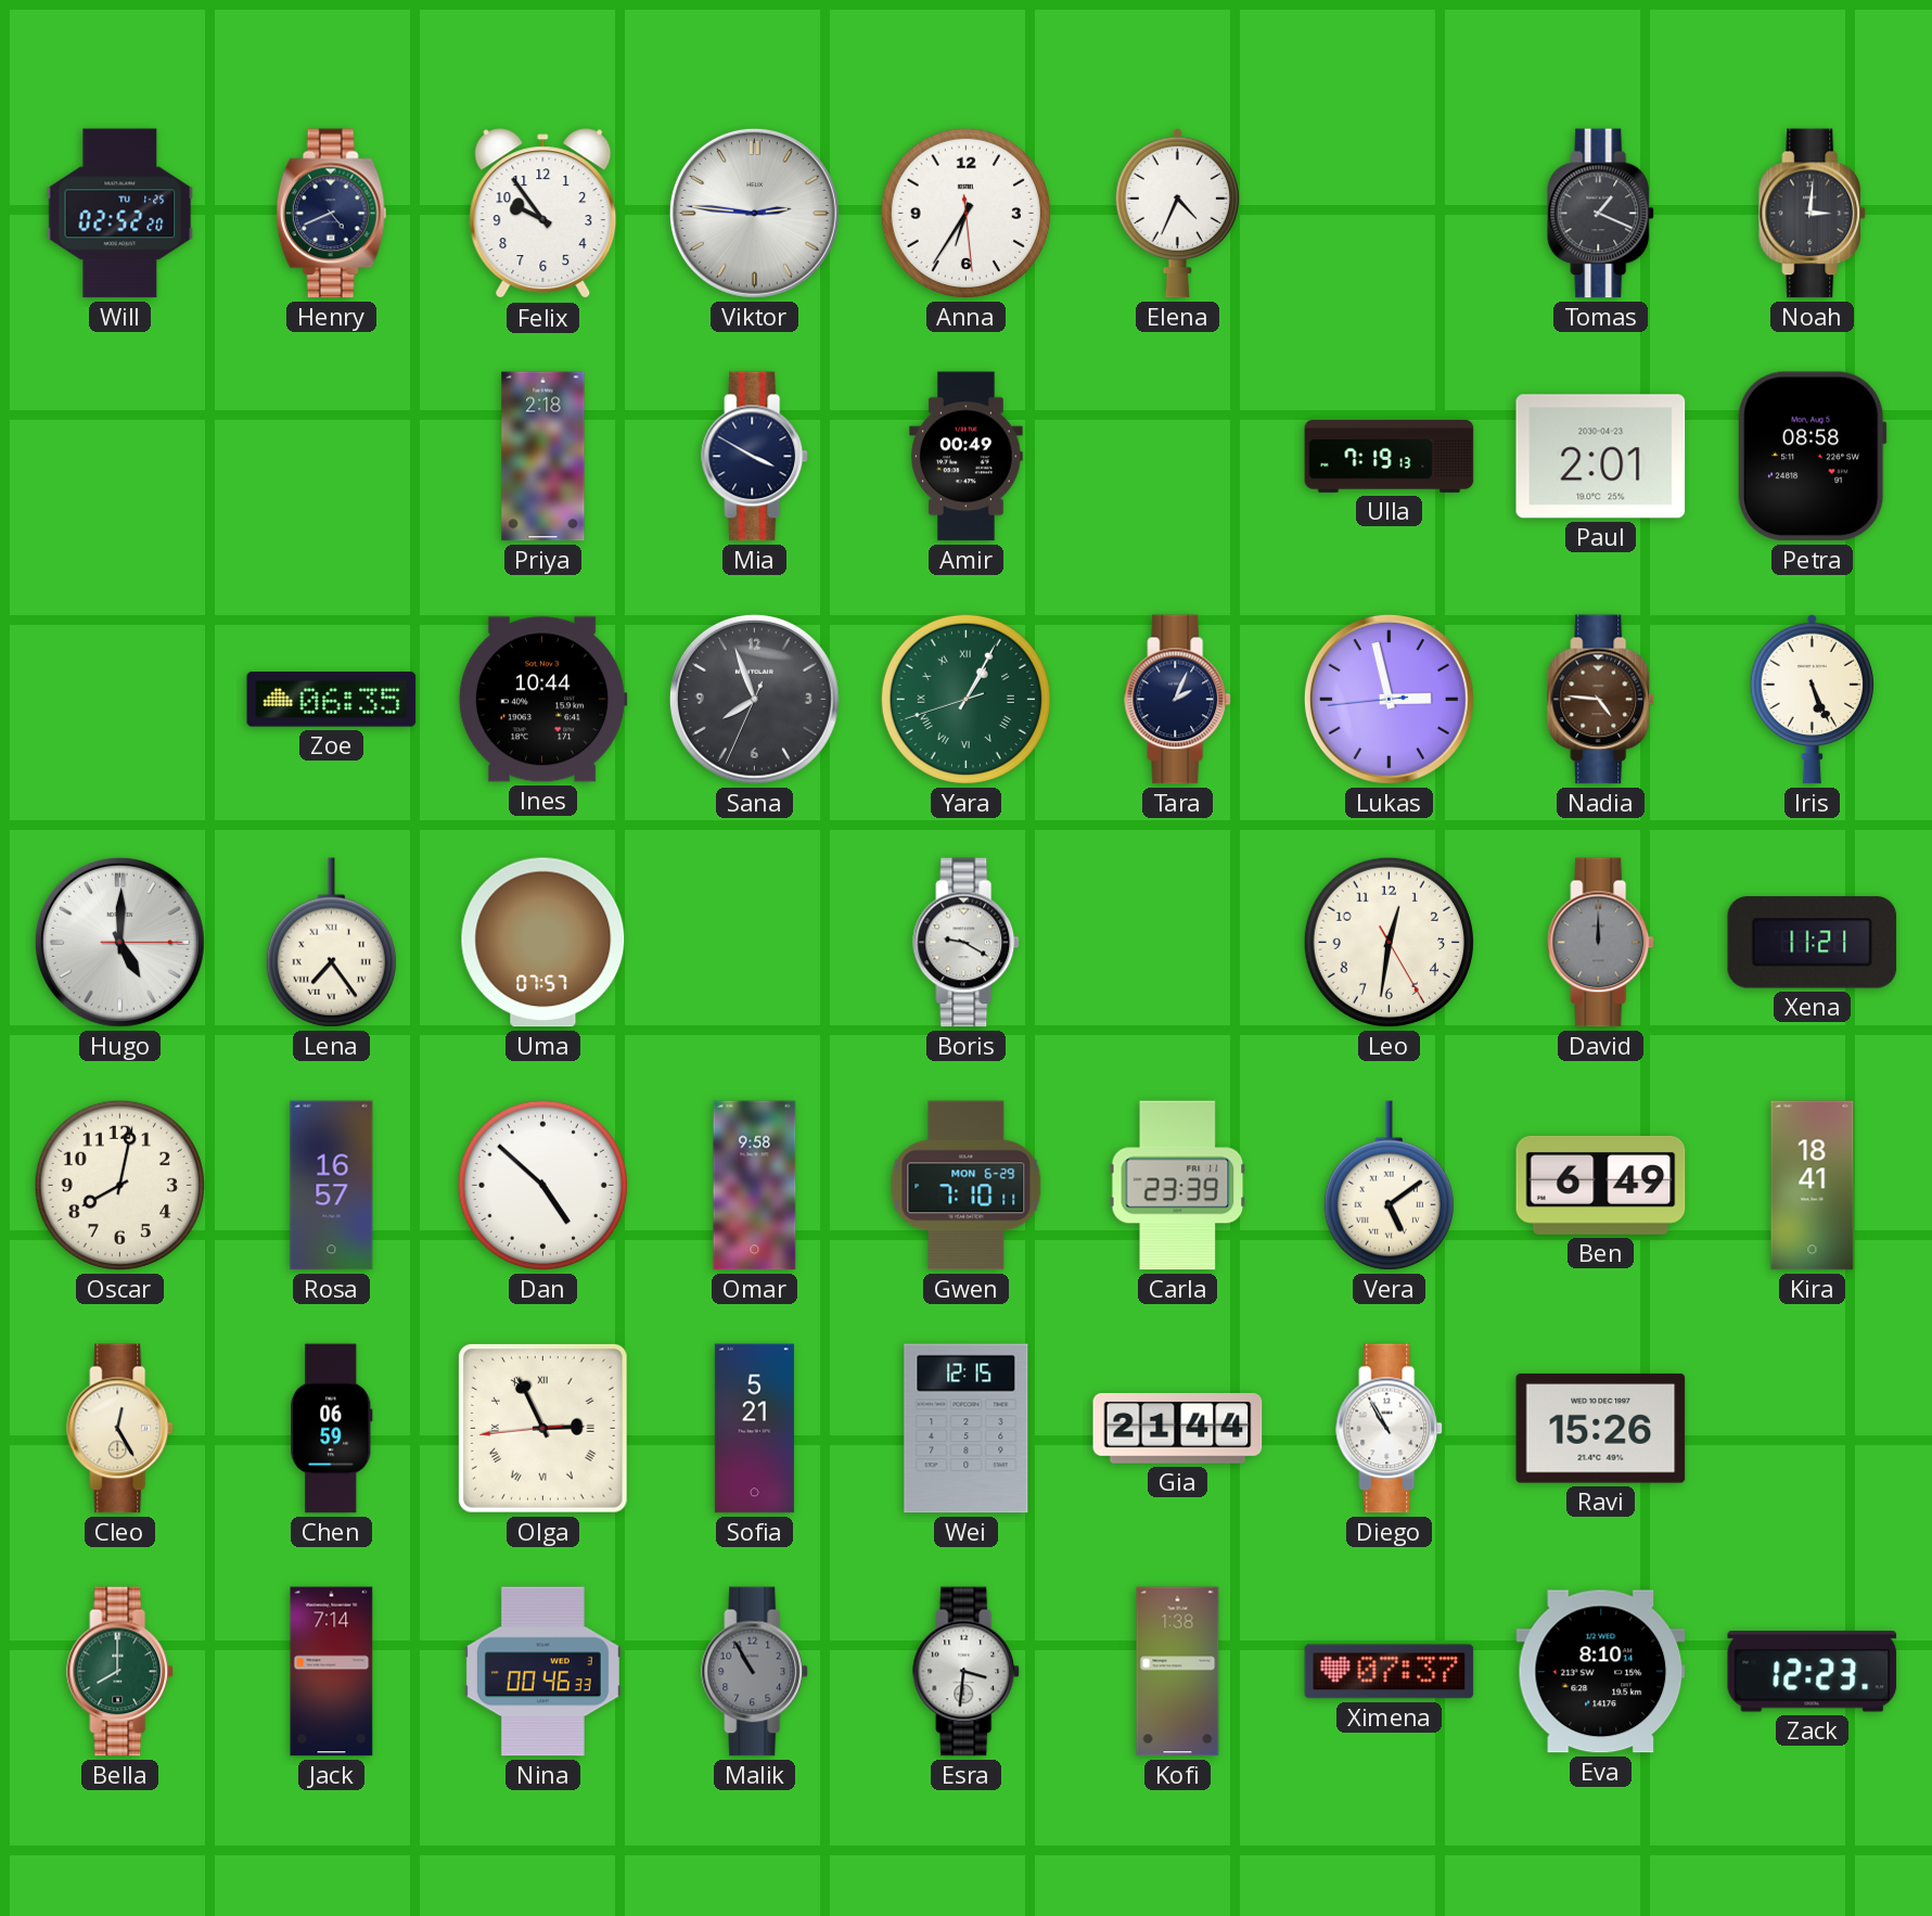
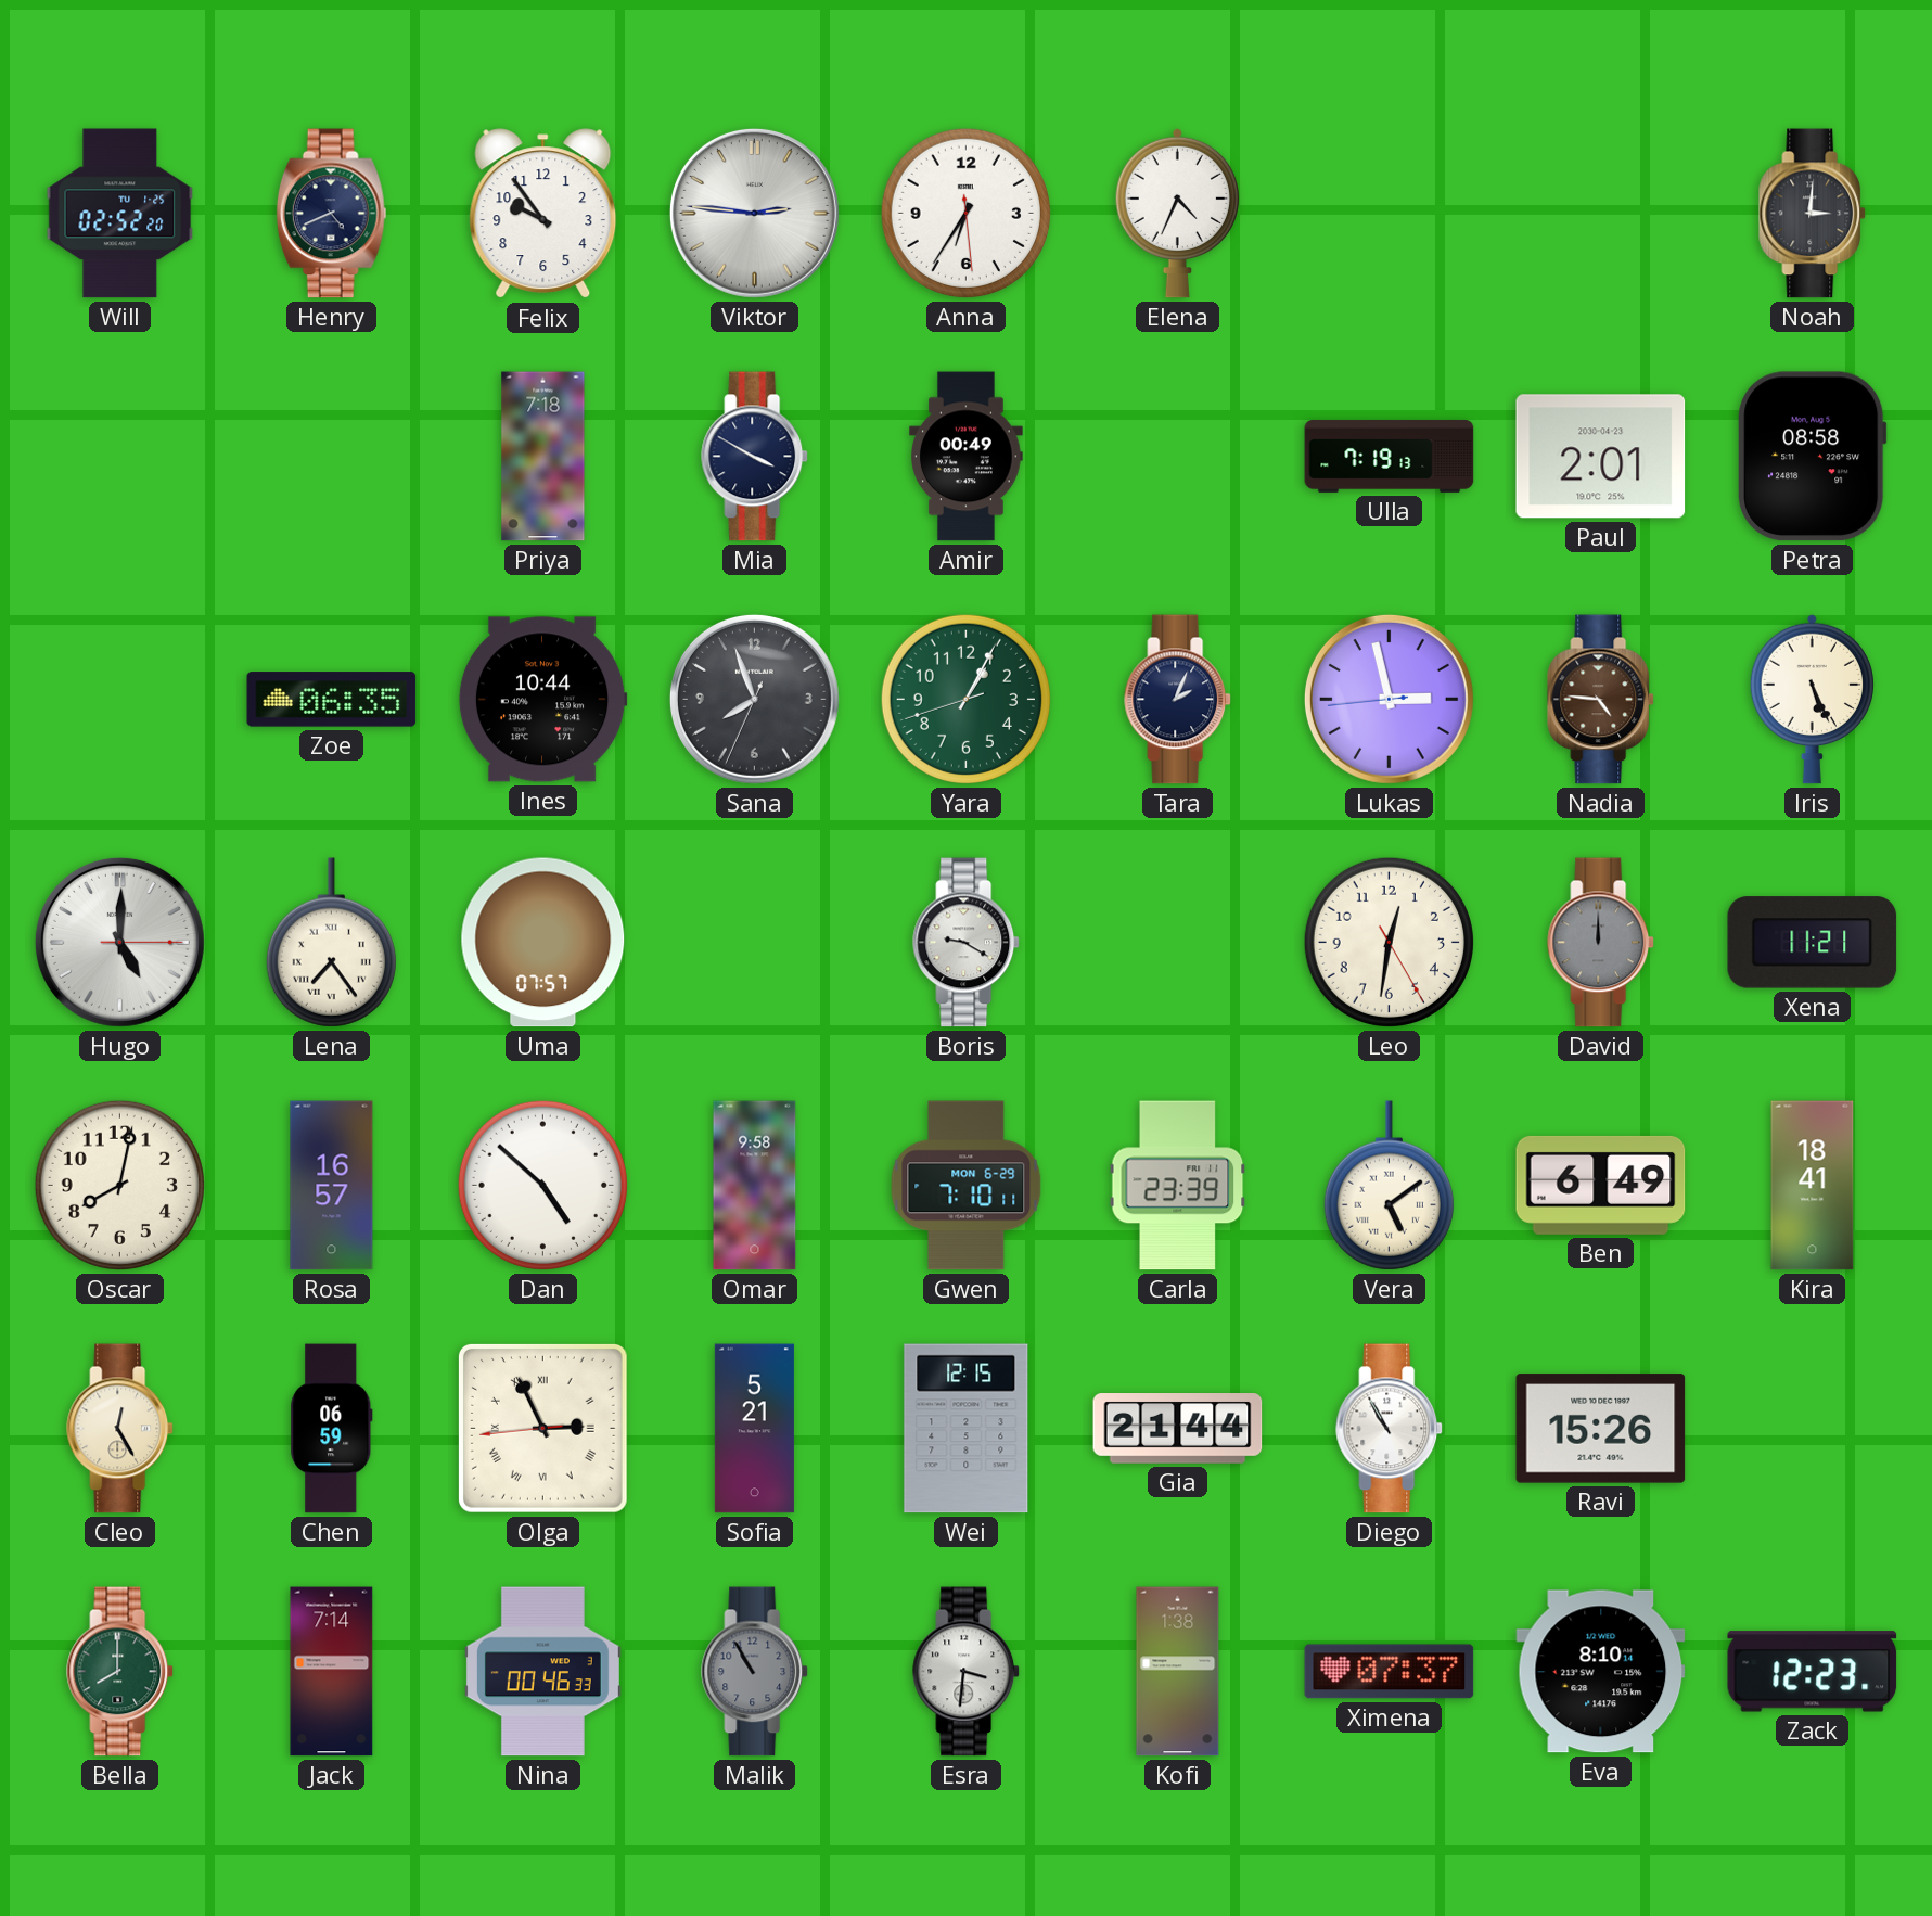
Tomas: 1:19 -> none
Priya: 2:18 -> 7:18
Yara numerals: Roman -> Arabic
